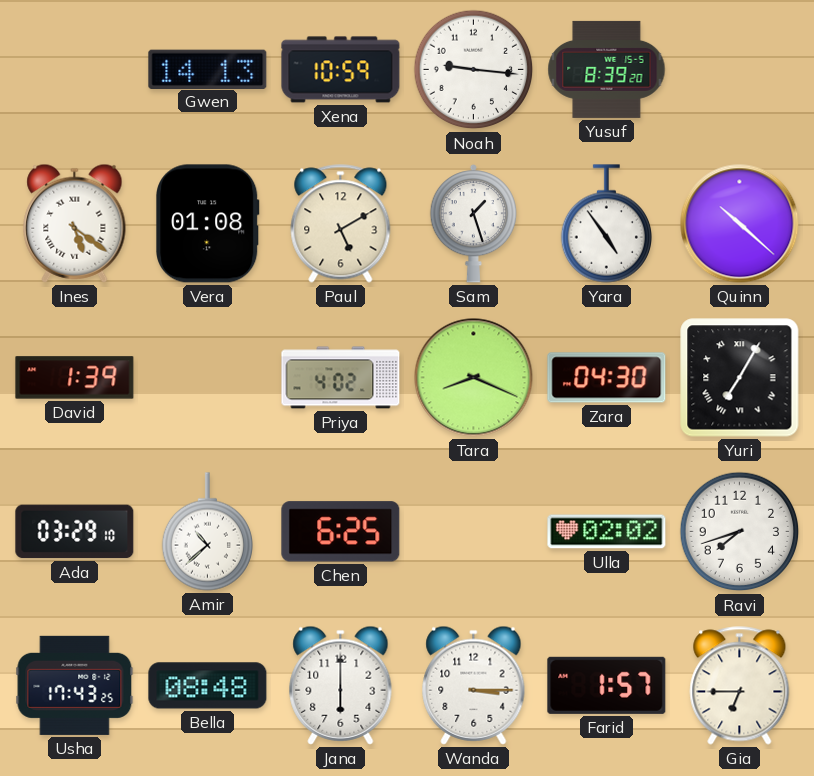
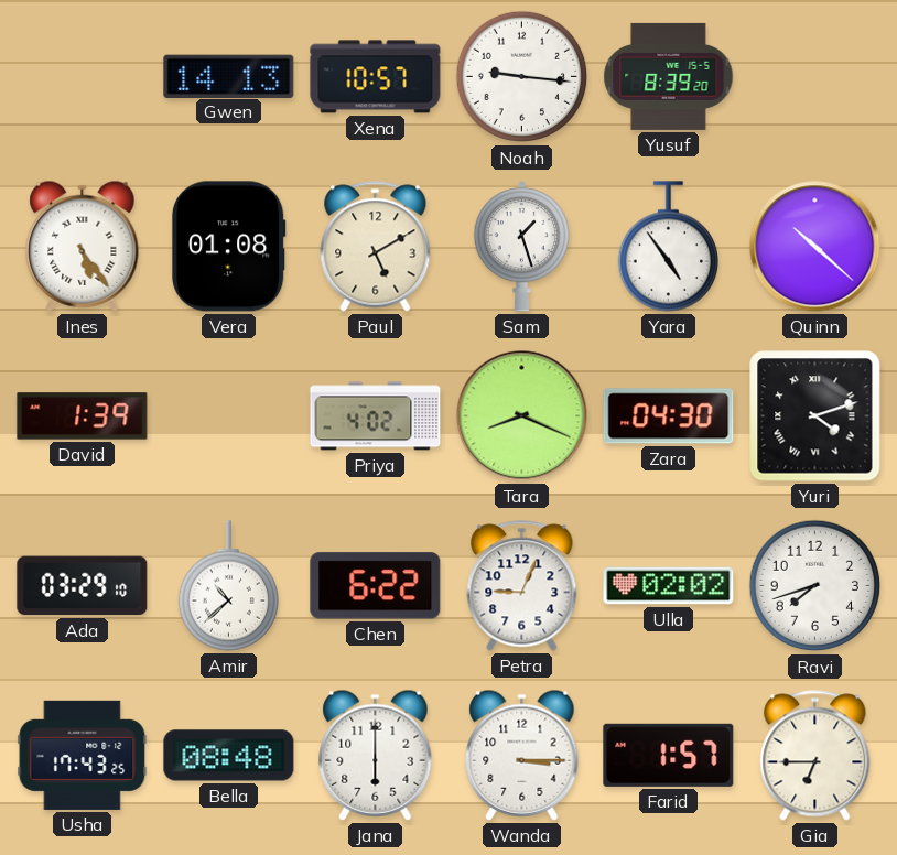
Xena: 10:59 -> 10:57
Ines: 5:21 -> 5:24
Yuri: 7:05 -> 4:12
Chen: 6:25 -> 6:22
Petra: none -> 9:04
